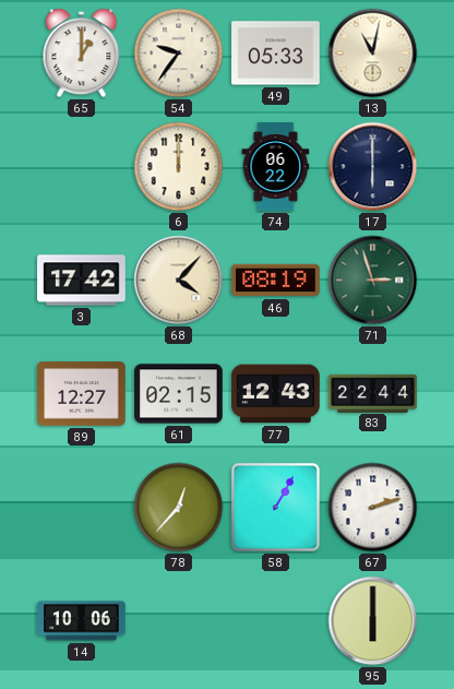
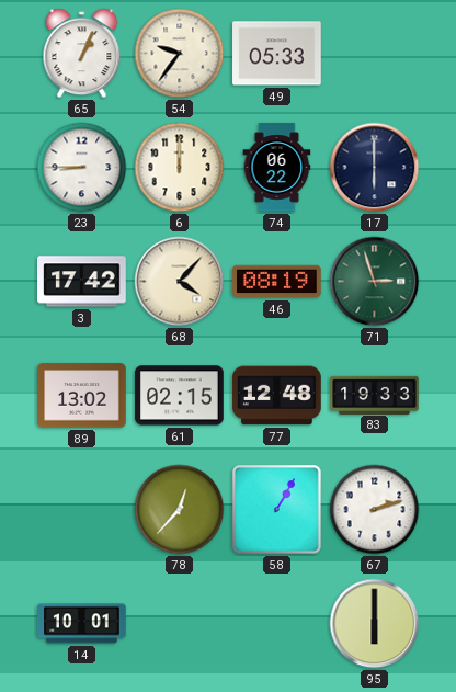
65: 1:00 -> 1:04
13: 11:02 -> none
23: none -> 8:45
89: 12:27 -> 13:02
77: 12:43 -> 12:48
83: 22:44 -> 19:33
14: 10:06 -> 10:01
